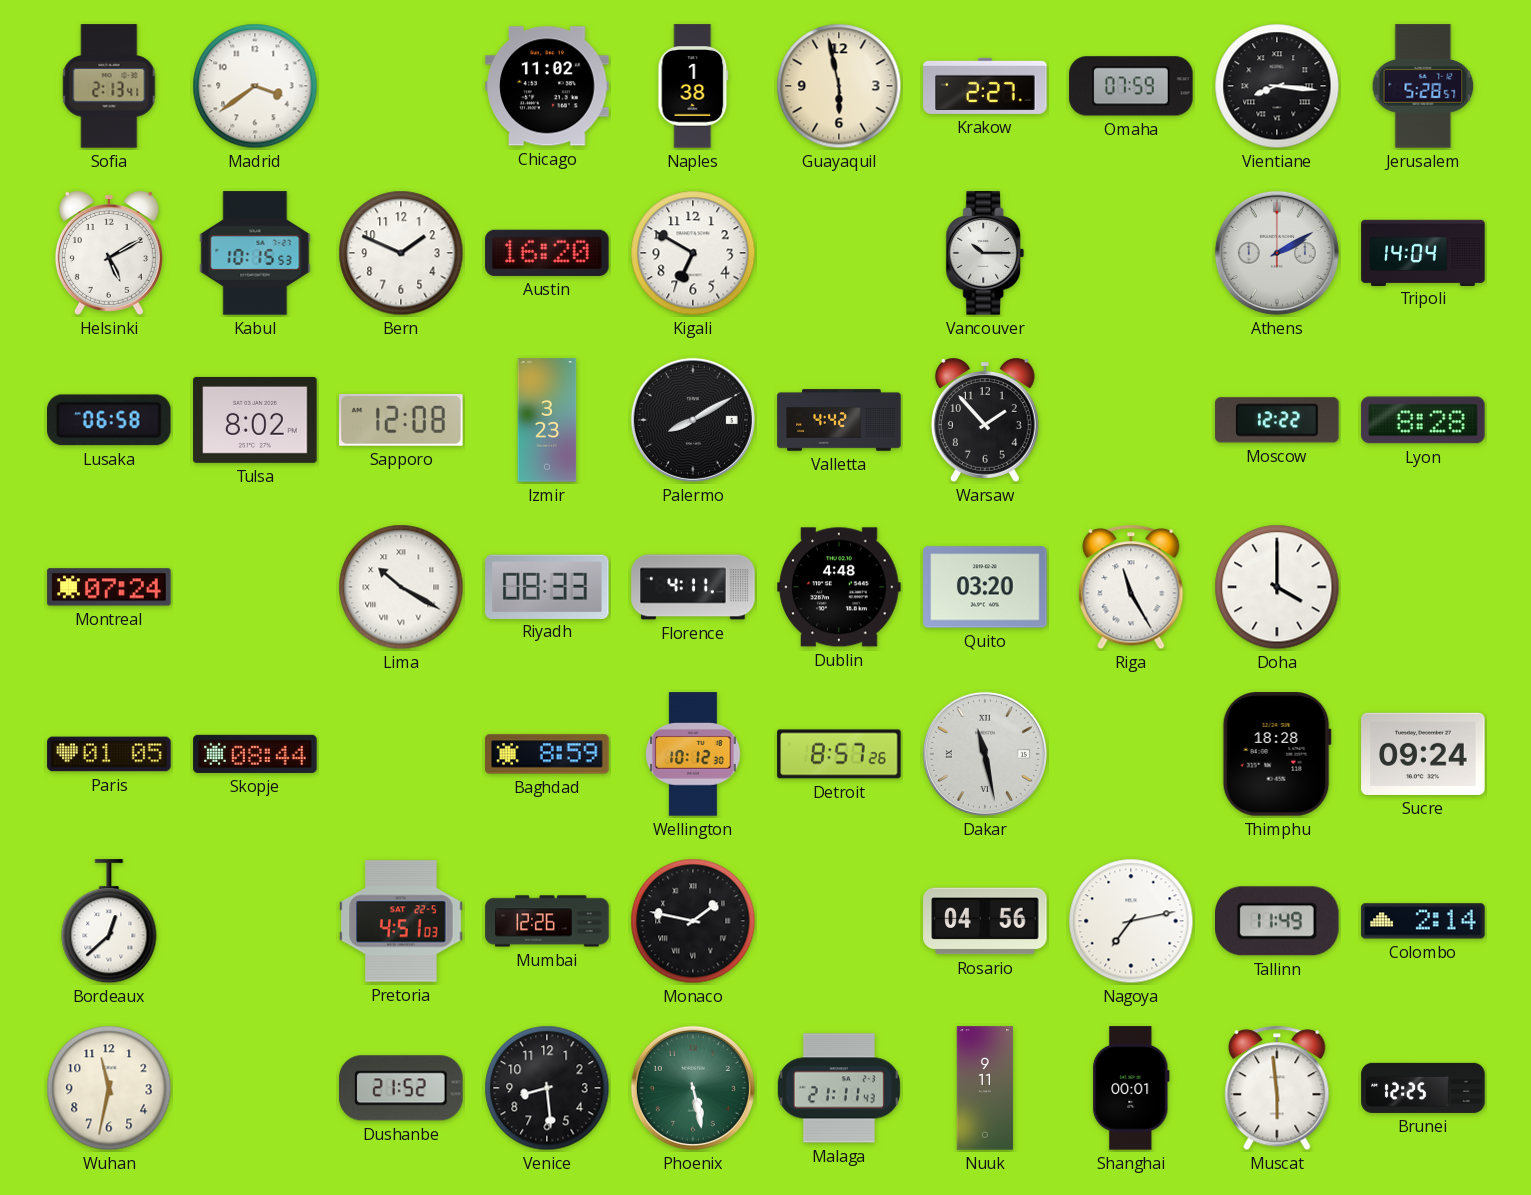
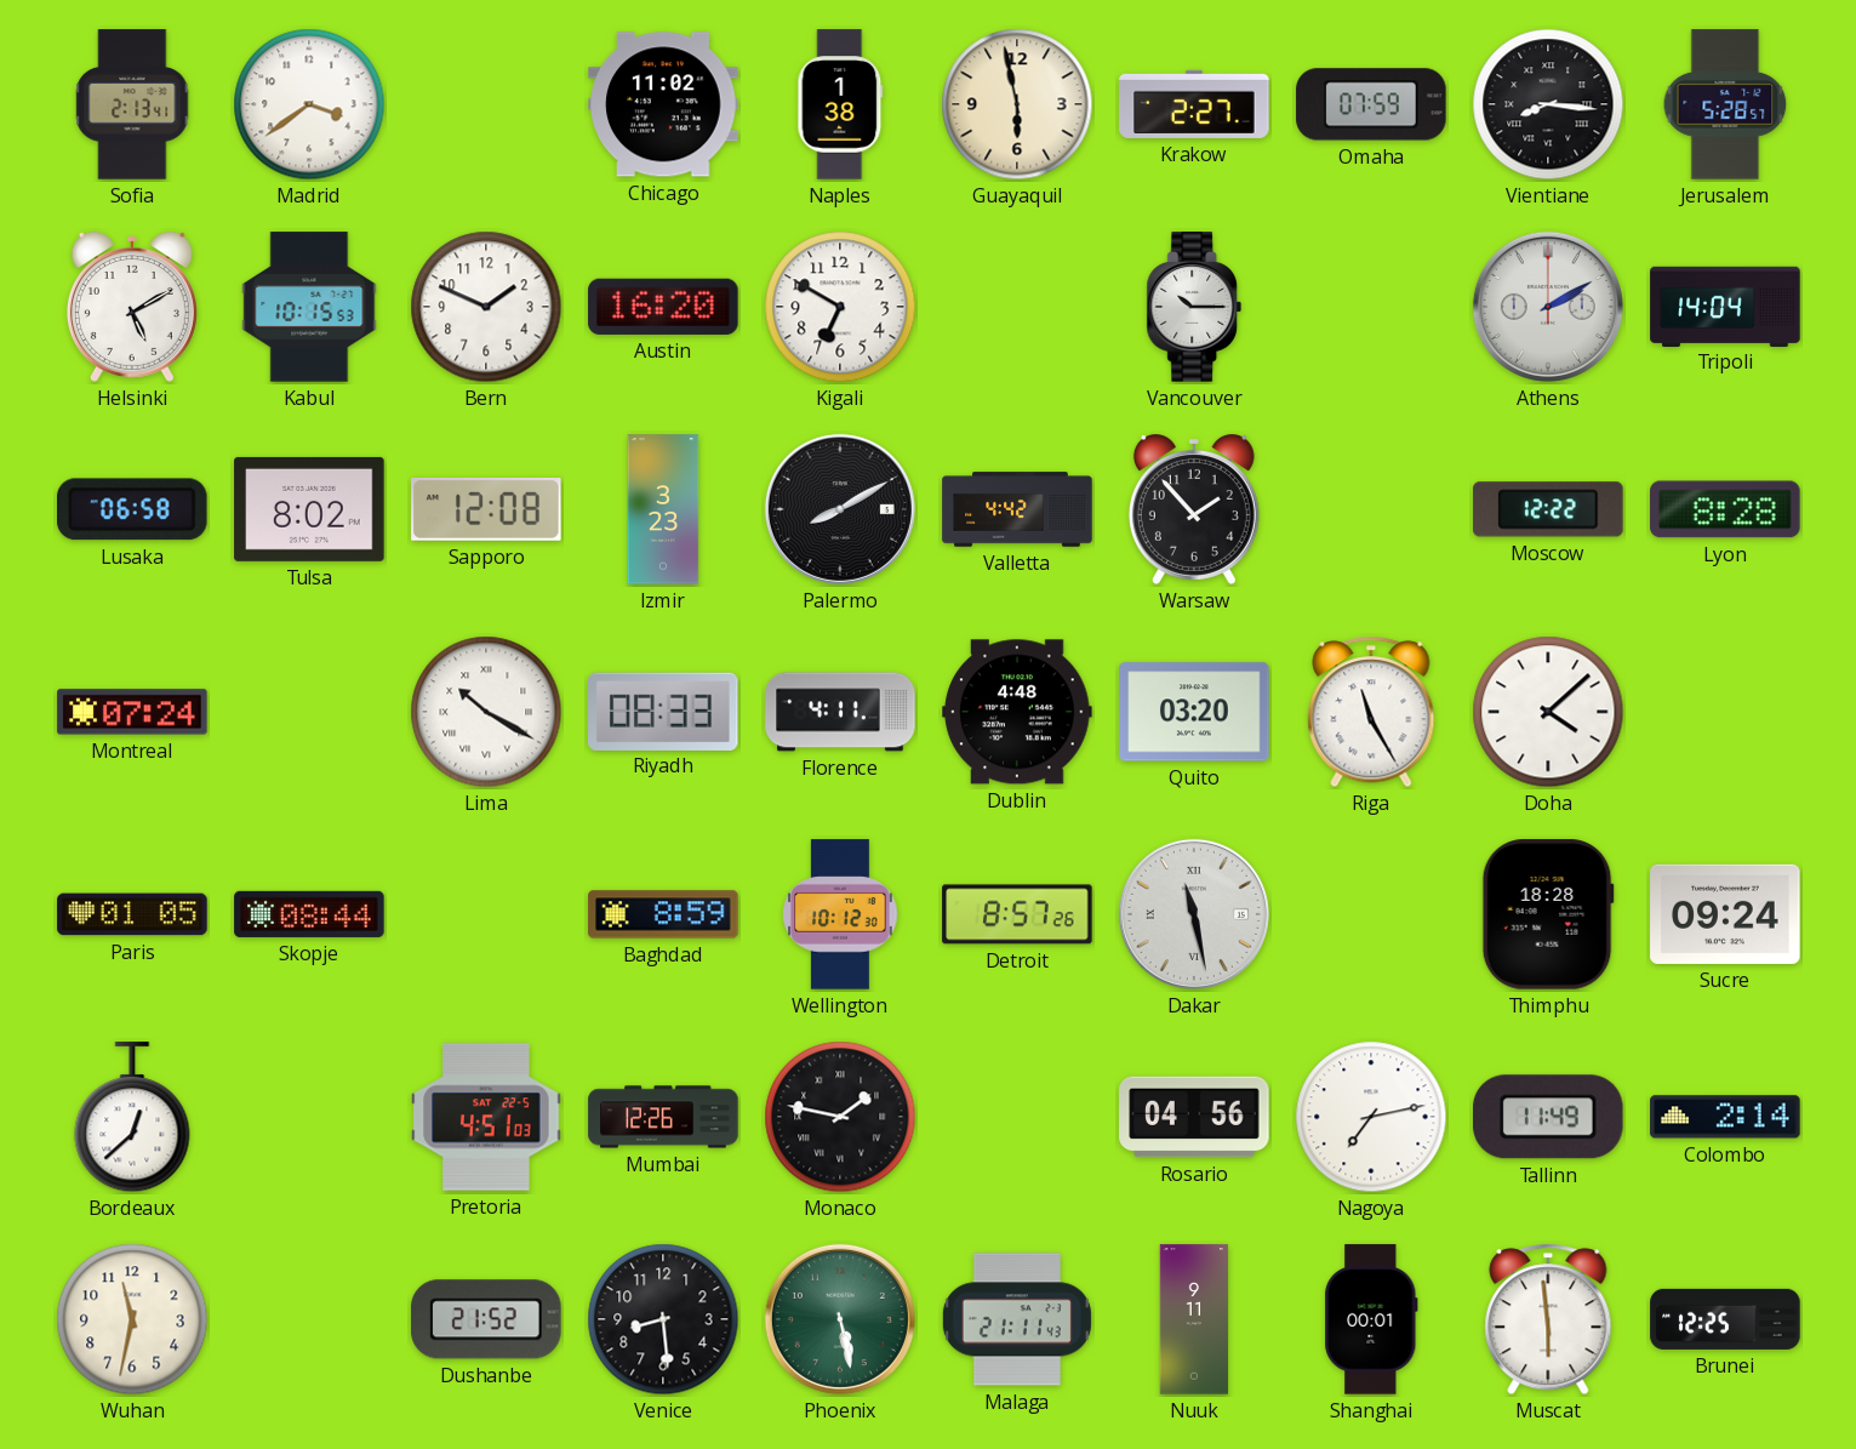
Doha: 4:00 -> 4:08
